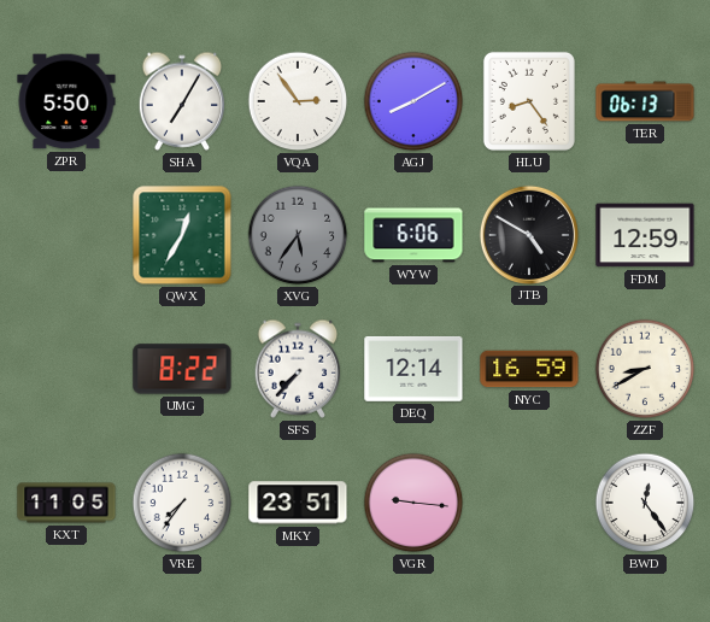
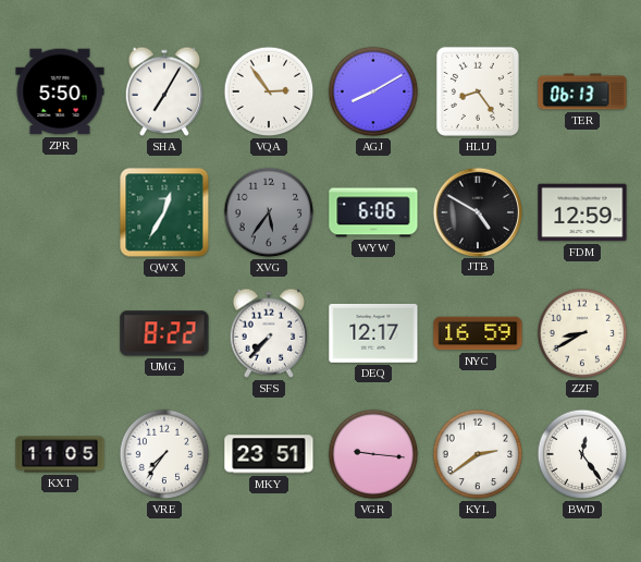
DEQ: 12:14 -> 12:17
KYL: none -> 2:39
